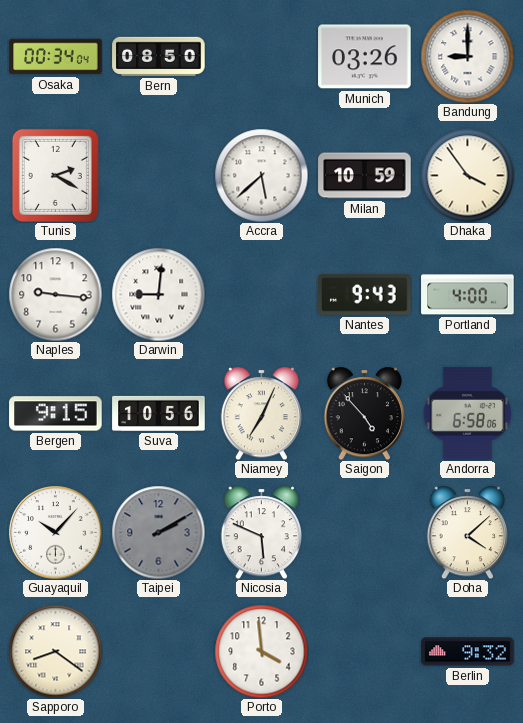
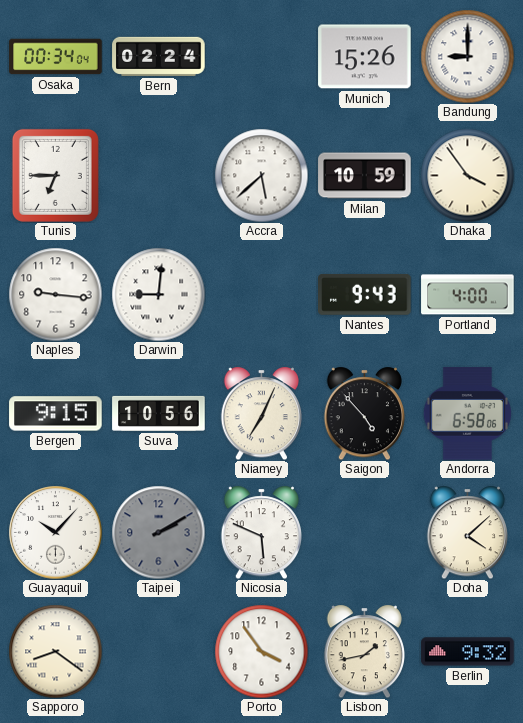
Bern: 08:50 -> 02:24
Munich: 03:26 -> 15:26
Tunis: 2:20 -> 6:45
Porto: 3:59 -> 3:54
Lisbon: none -> 1:43
